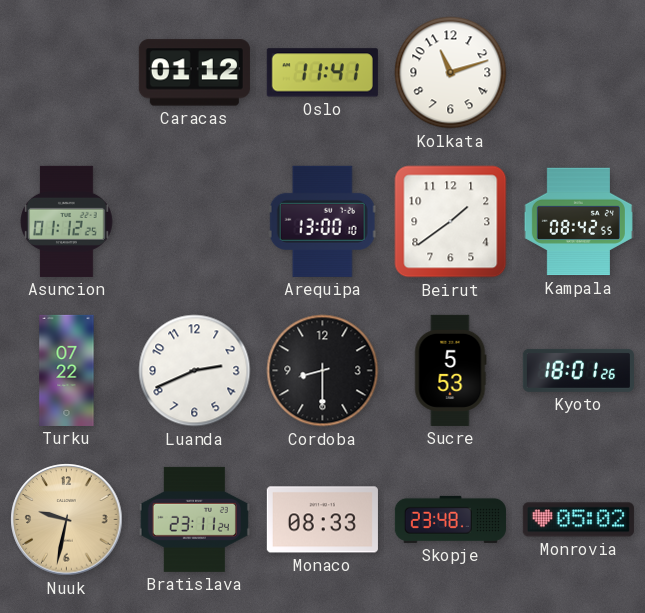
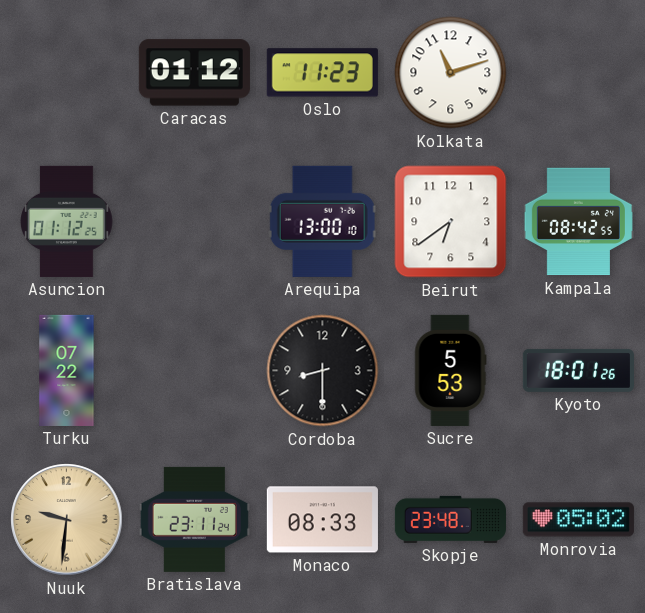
Oslo: 11:41 -> 11:23
Beirut: 1:39 -> 6:39
Luanda: 2:41 -> none
Nuuk: 9:32 -> 9:31
